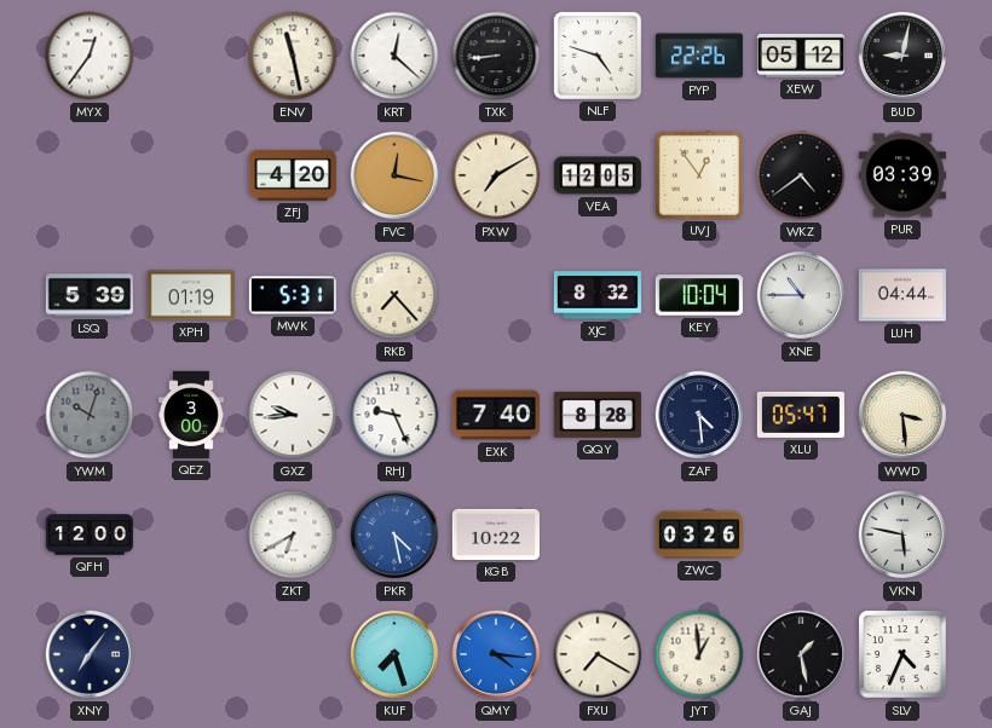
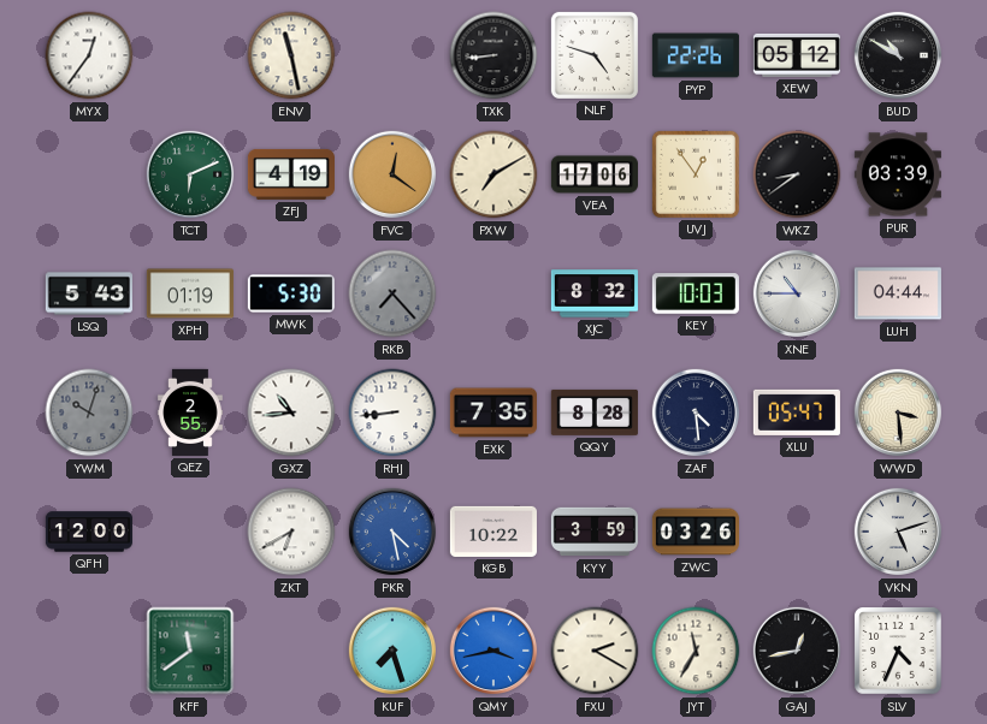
KRT: 12:22 -> none
BUD: 9:02 -> 10:50
TCT: none -> 6:11
ZFJ: 4:20 -> 4:19
FVC: 12:17 -> 12:21
VEA: 12:05 -> 17:06
WKZ: 4:39 -> 8:39
LSQ: 5:39 -> 5:43
MWK: 5:31 -> 5:30
RKB dial: cream -> grey
KEY: 10:04 -> 10:03
QEZ: 3:00 -> 2:55
GXZ: 9:44 -> 10:44
RHJ: 9:26 -> 8:44
EXK: 7:40 -> 7:35
KYY: none -> 3:59
VKN: 5:47 -> 5:12
XNY: 7:06 -> none
KFF: none -> 11:39
QMY: 4:16 -> 3:43
FXU: 7:20 -> 2:20
JYT: 12:59 -> 11:35
GAJ: 1:28 -> 12:43
